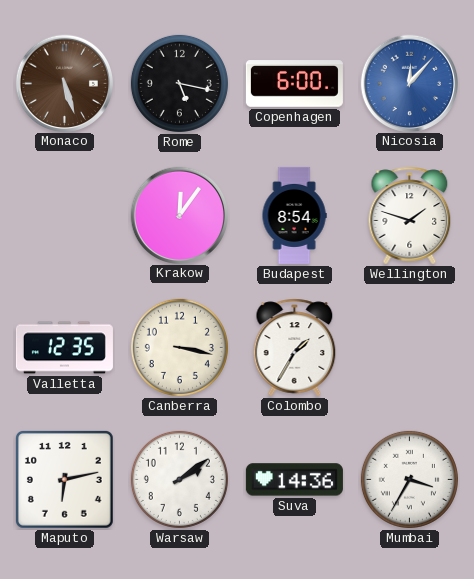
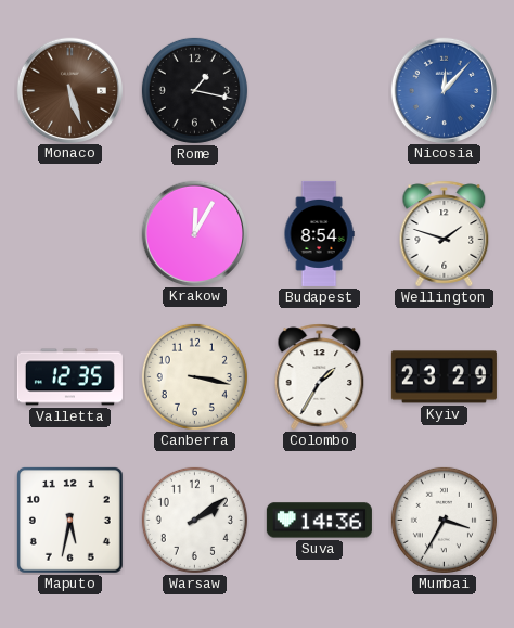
Rome: 5:17 -> 1:17
Copenhagen: 6:00 -> none
Krakow: 12:06 -> 12:05
Kyiv: none -> 23:29
Maputo: 6:13 -> 5:32
